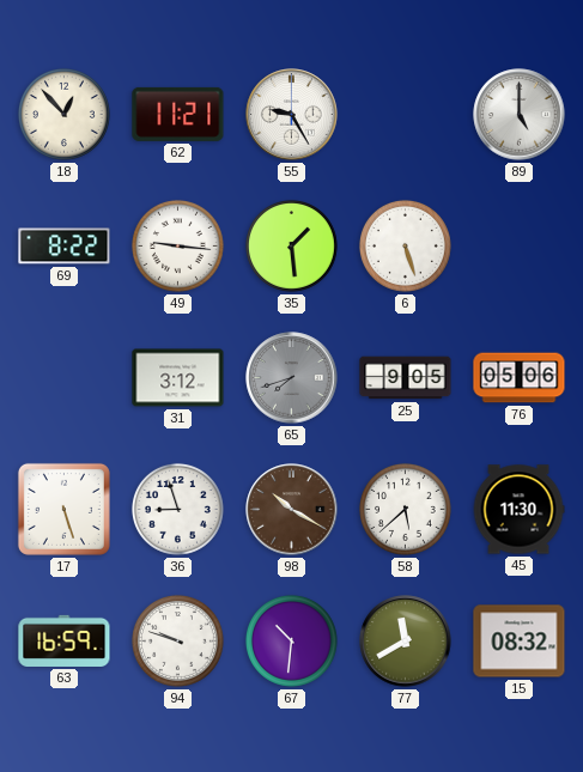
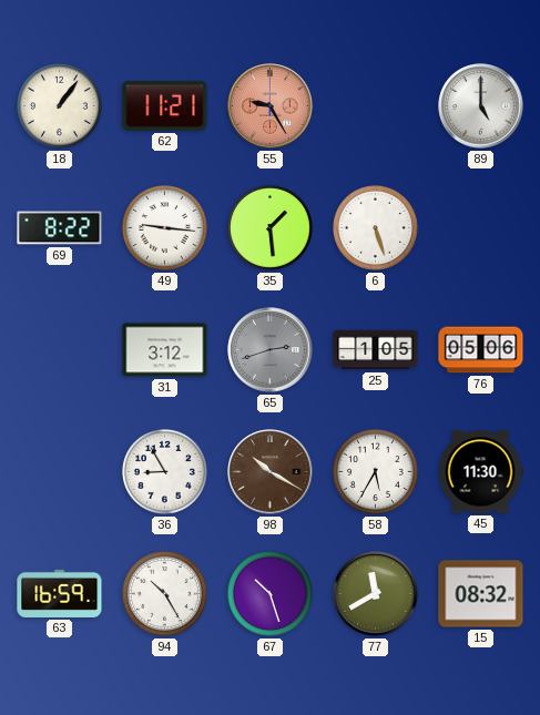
18: 12:53 -> 1:06
55 dial: white -> salmon
65: 7:42 -> 2:42
25: 9:05 -> 1:05
17: 5:27 -> none
36: 8:57 -> 8:55
58: 5:38 -> 5:35
94: 9:48 -> 10:25
67: 10:31 -> 10:27
